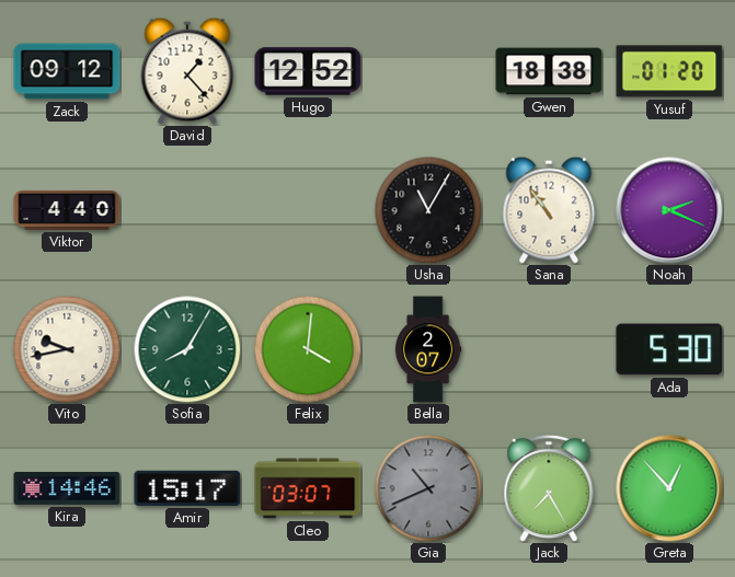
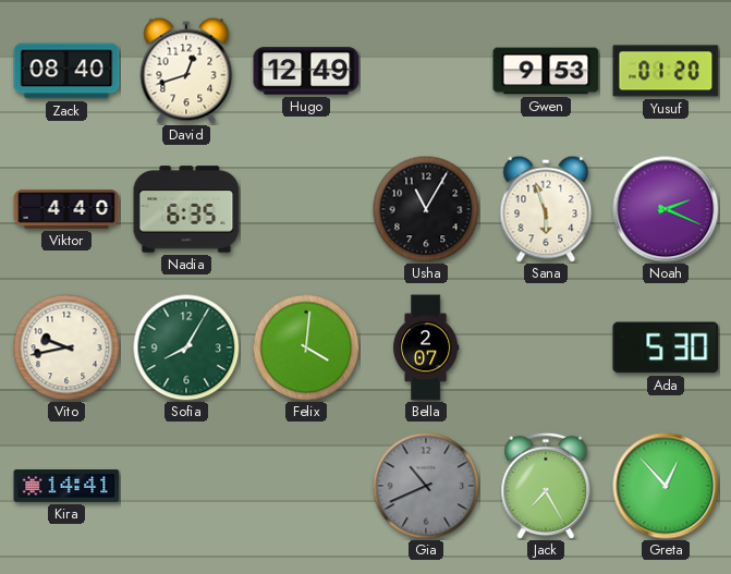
Zack: 09:12 -> 08:40
David: 1:23 -> 12:42
Hugo: 12:52 -> 12:49
Gwen: 18:38 -> 9:53
Nadia: none -> 6:35
Sana: 10:54 -> 5:57
Kira: 14:46 -> 14:41
Amir: 15:17 -> none
Cleo: 03:07 -> none
